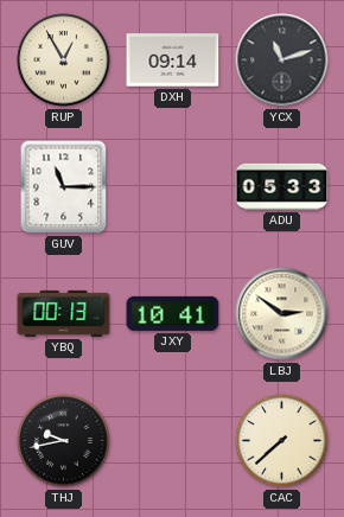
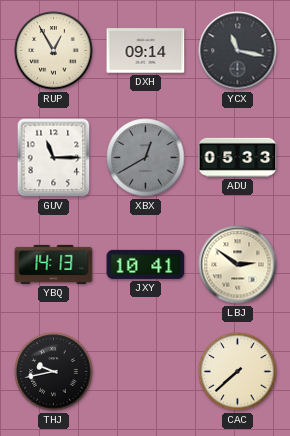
YCX: 11:12 -> 11:17
XBX: none -> 12:40
YBQ: 00:13 -> 14:13
